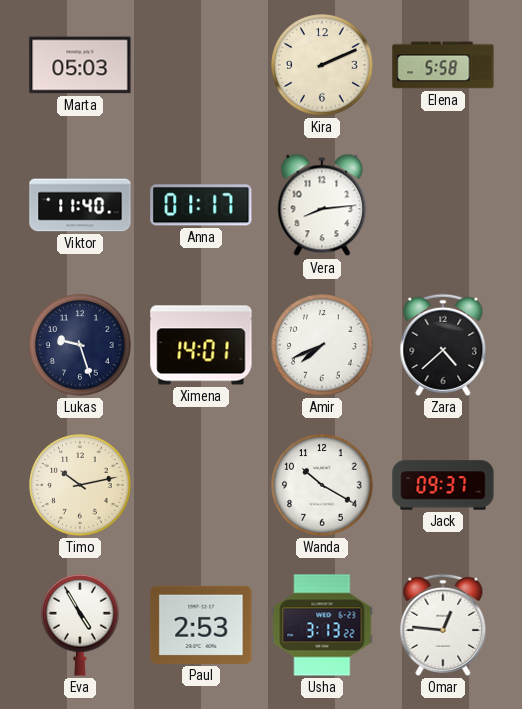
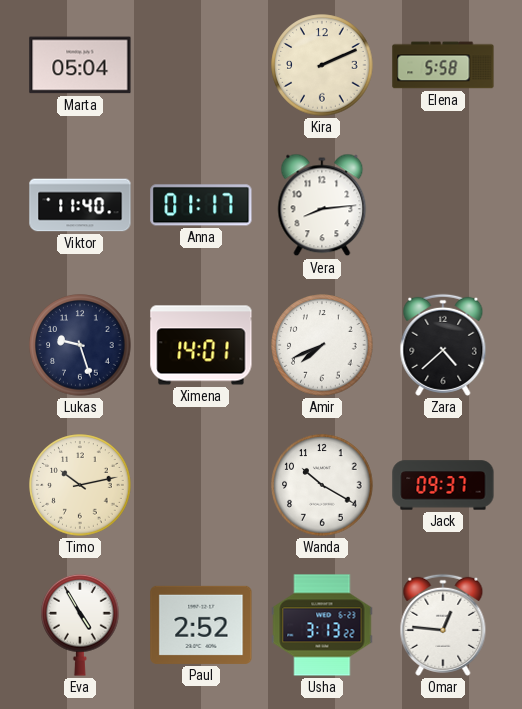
Marta: 05:03 -> 05:04
Paul: 2:53 -> 2:52
